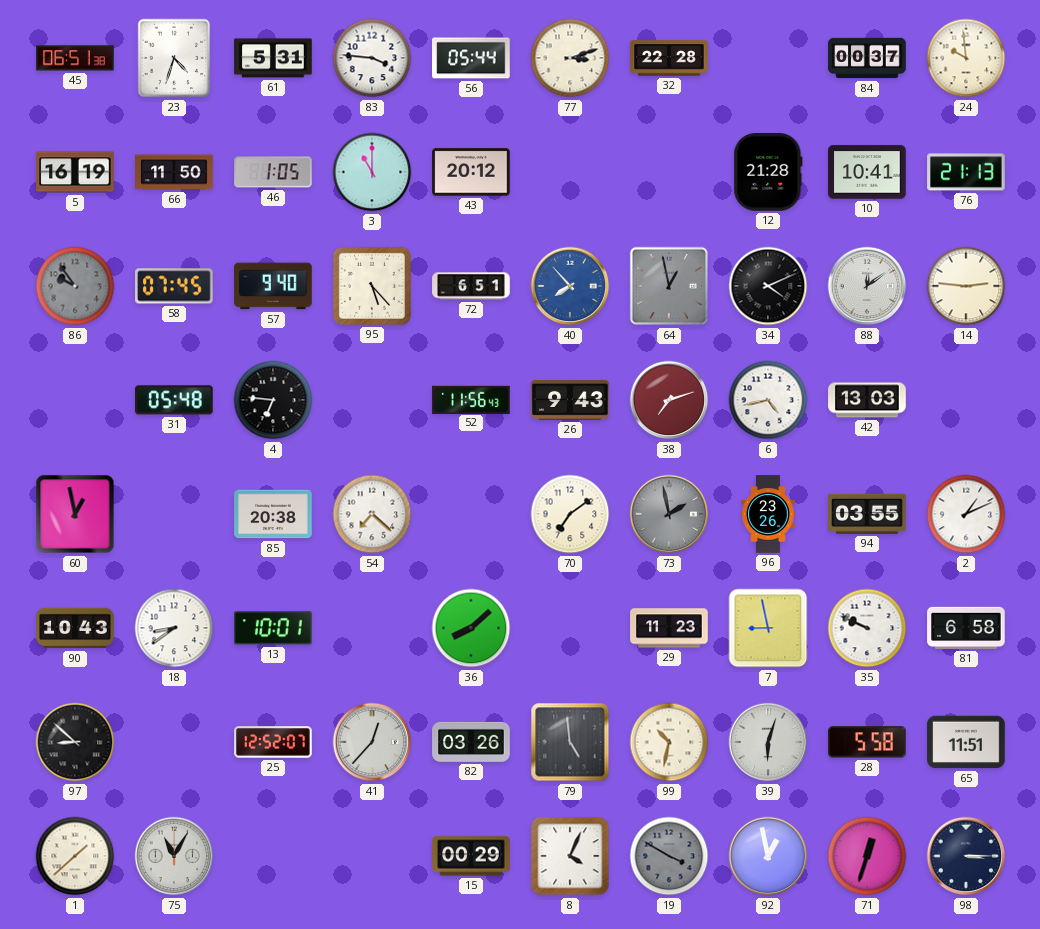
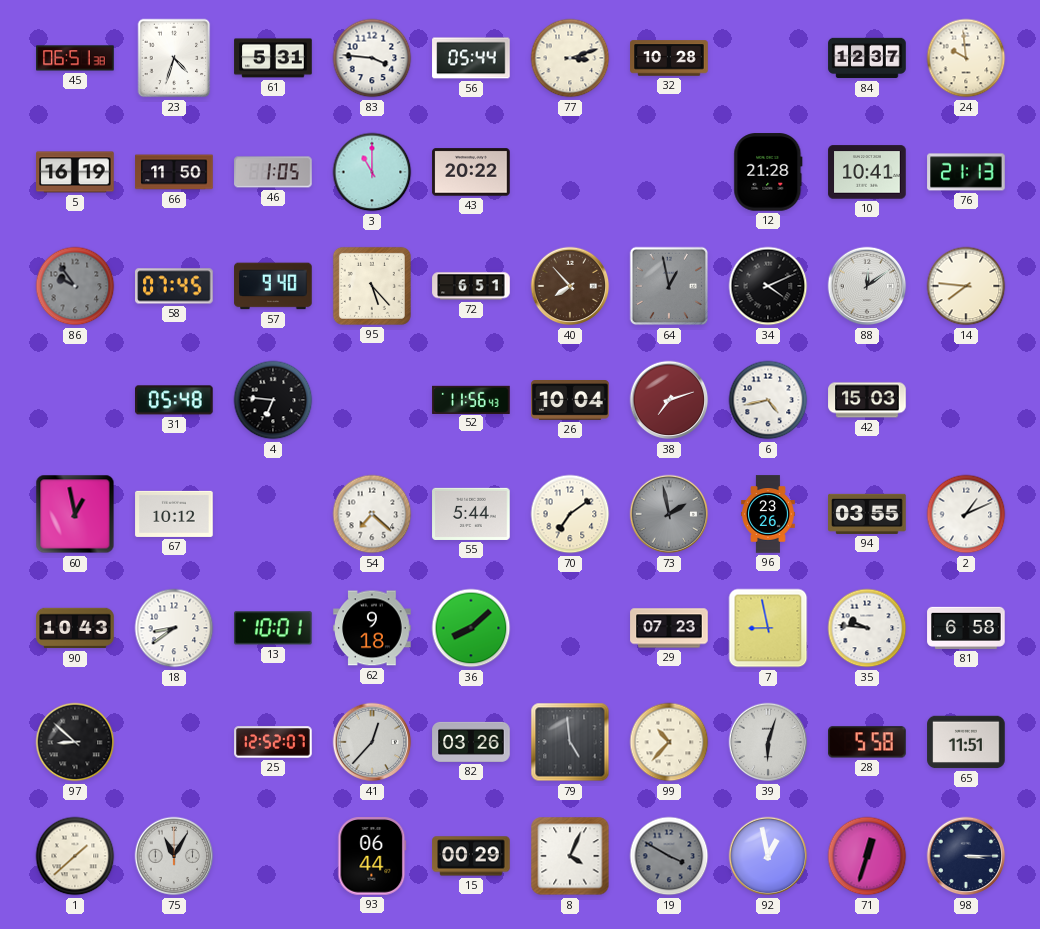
32: 22:28 -> 10:28
84: 00:37 -> 12:37
43: 20:12 -> 20:22
40 dial: blue -> brown
14: 2:46 -> 7:46
26: 9:43 -> 10:04
42: 13:03 -> 15:03
67: none -> 10:12
85: 20:38 -> none
55: none -> 5:44
62: none -> 9:18
29: 11:23 -> 07:23
35: 9:49 -> 9:46
99: 10:32 -> 10:37
93: none -> 06:44
